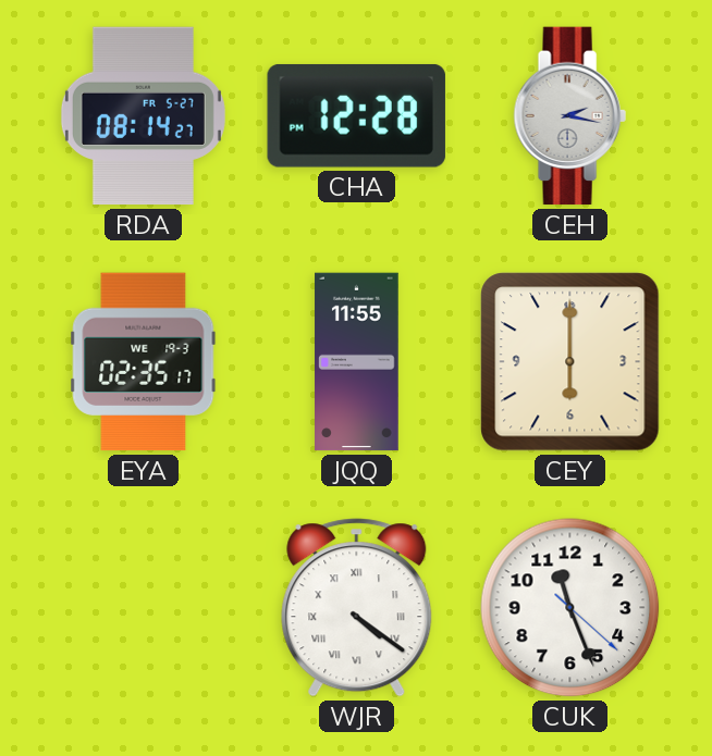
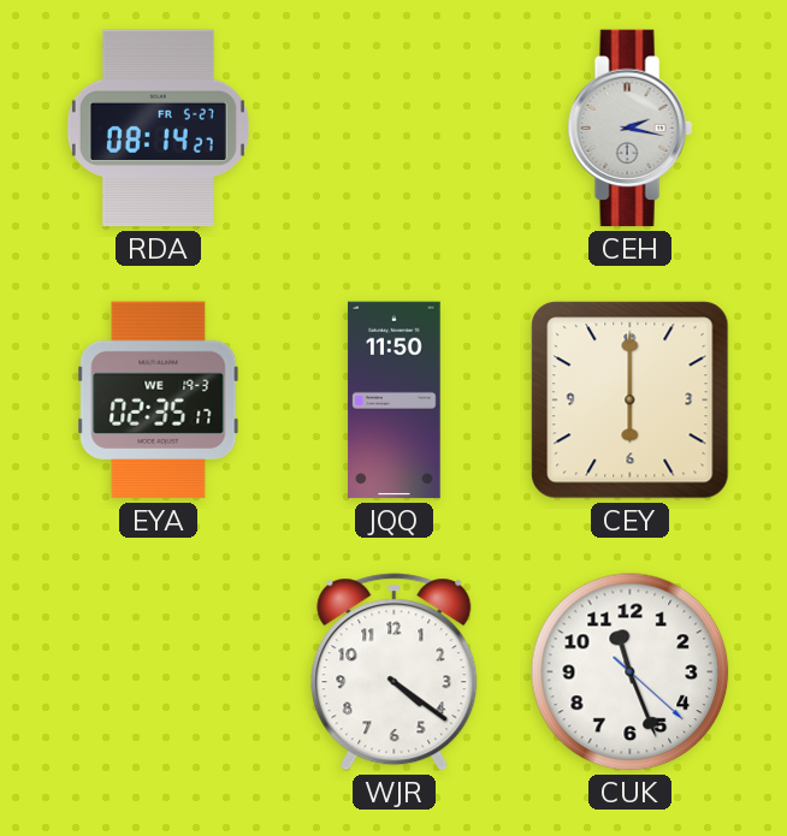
CHA: 12:28 -> none
JQQ: 11:55 -> 11:50
WJR numerals: Roman -> Arabic
